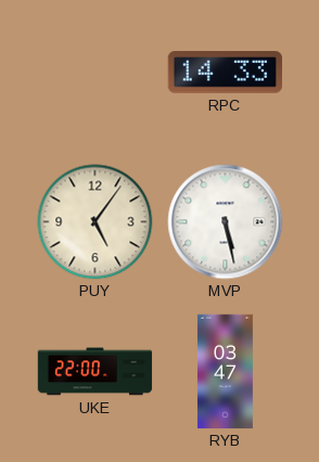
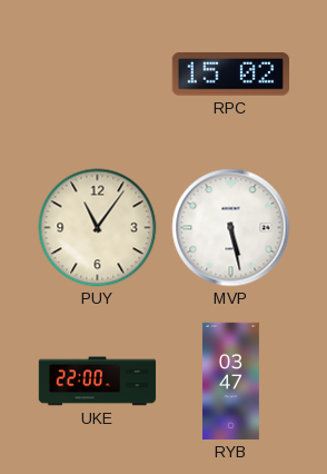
RPC: 14:33 -> 15:02
PUY: 5:06 -> 11:06
